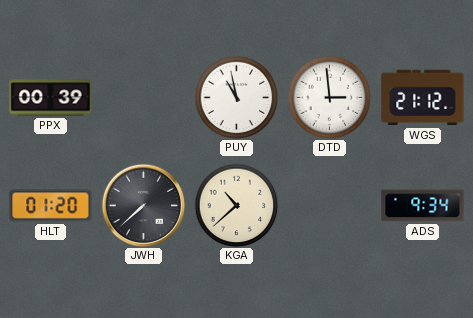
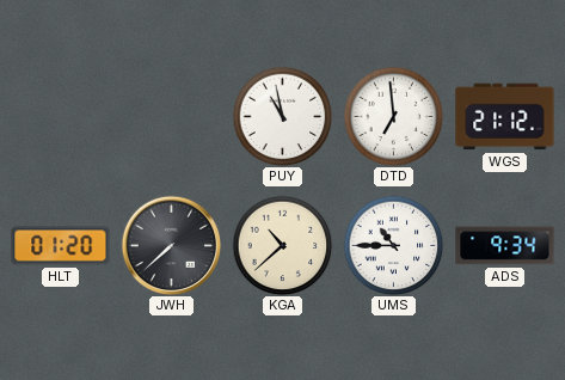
PPX: 00:39 -> none
DTD: 2:59 -> 6:59
UMS: none -> 10:45
